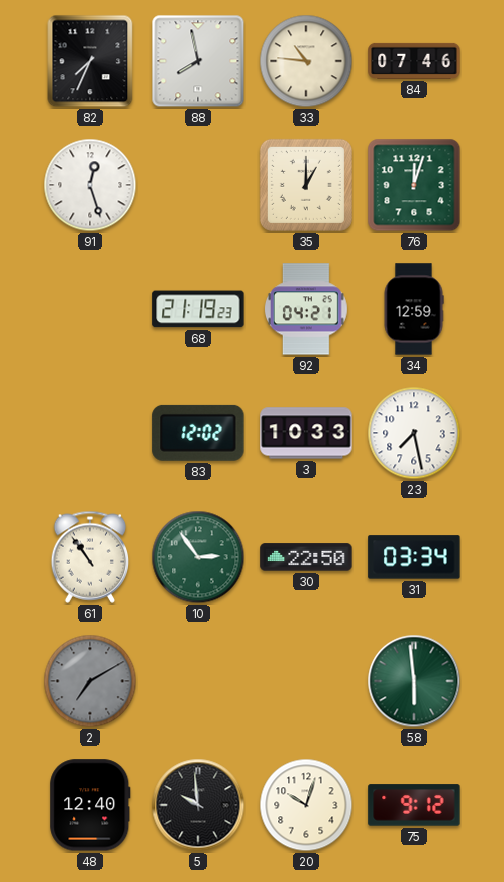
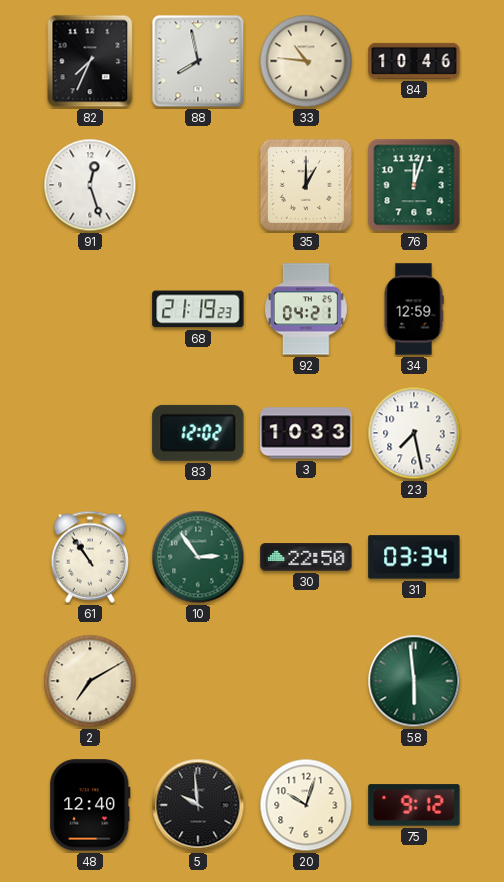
84: 07:46 -> 10:46
2 dial: grey -> cream
